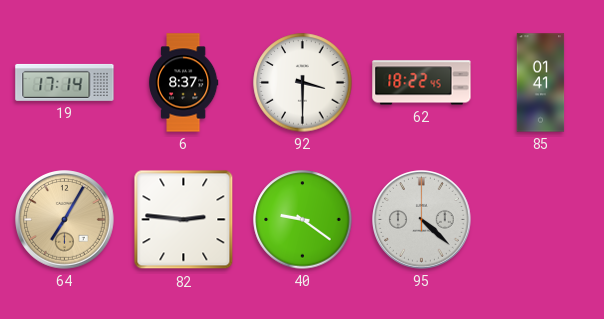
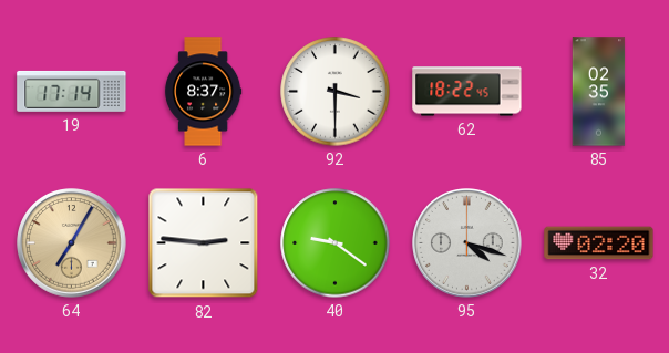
85: 01:41 -> 02:35
95: 4:22 -> 4:18
32: none -> 02:20
